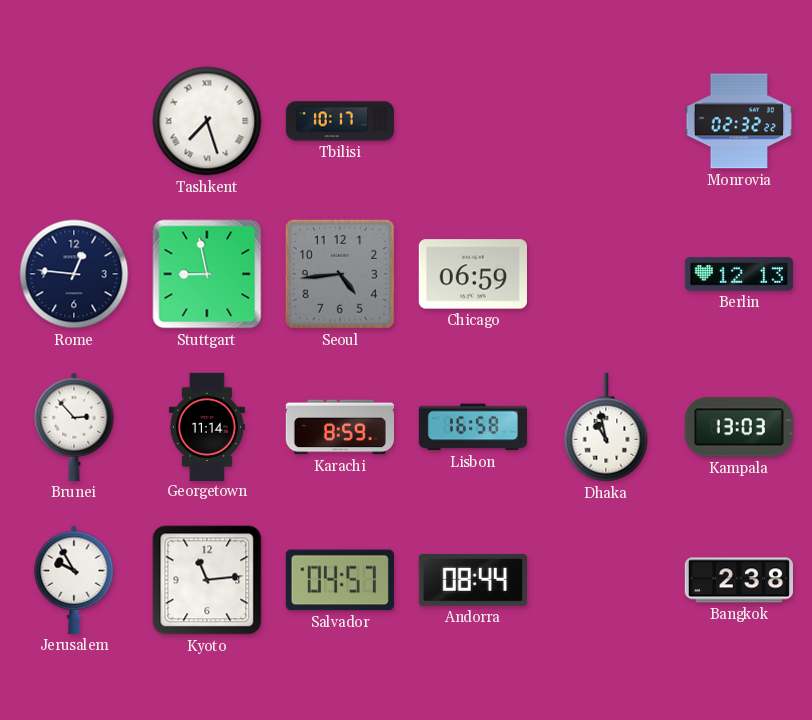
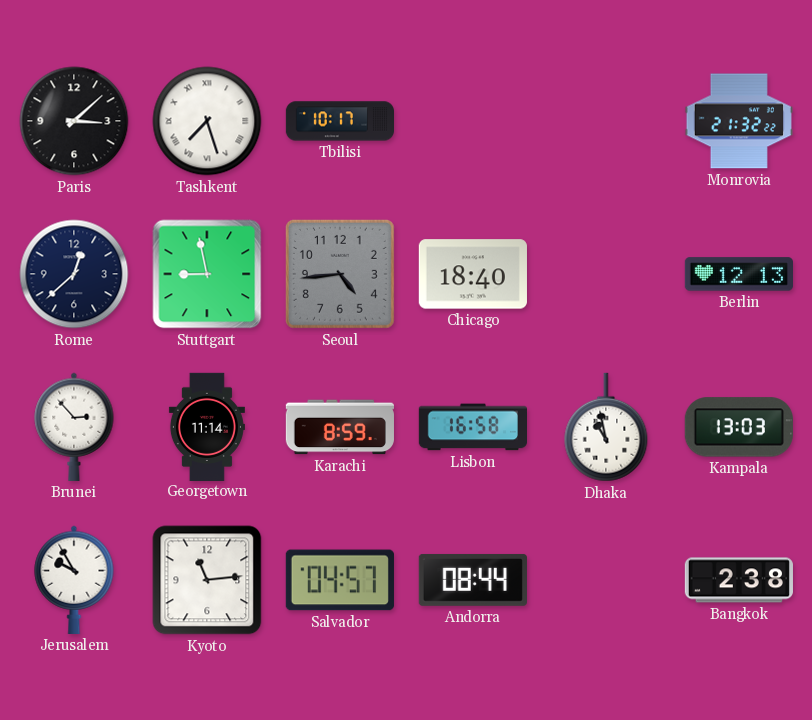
Paris: none -> 3:08
Monrovia: 02:32 -> 21:32
Rome: 12:46 -> 12:38
Chicago: 06:59 -> 18:40
